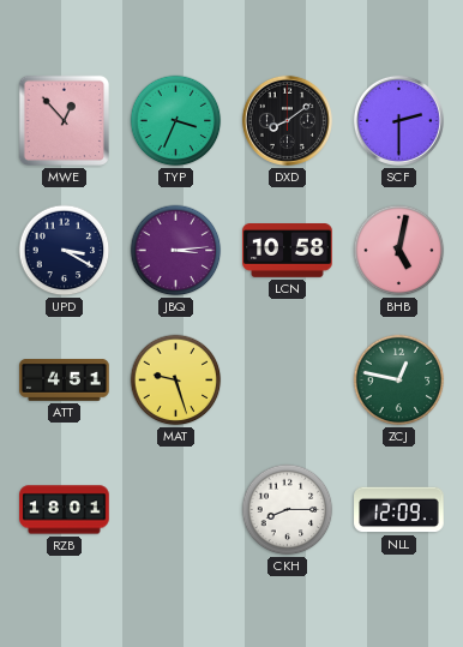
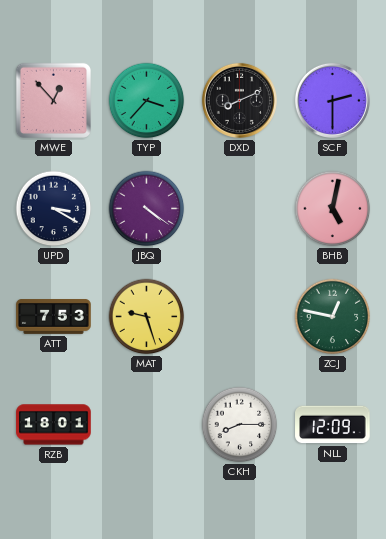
TYP: 3:34 -> 3:37
DXD: 8:09 -> 8:11
JBQ: 3:14 -> 4:21
LCN: 10:58 -> none
ATT: 4:51 -> 7:53
